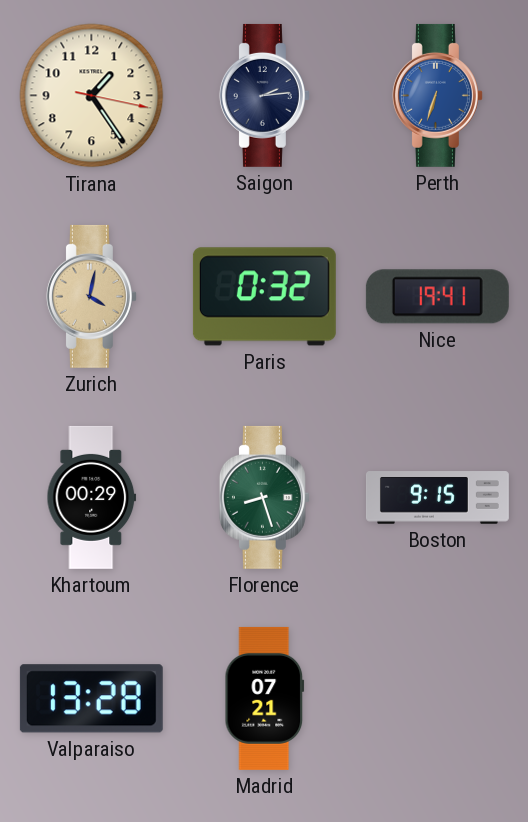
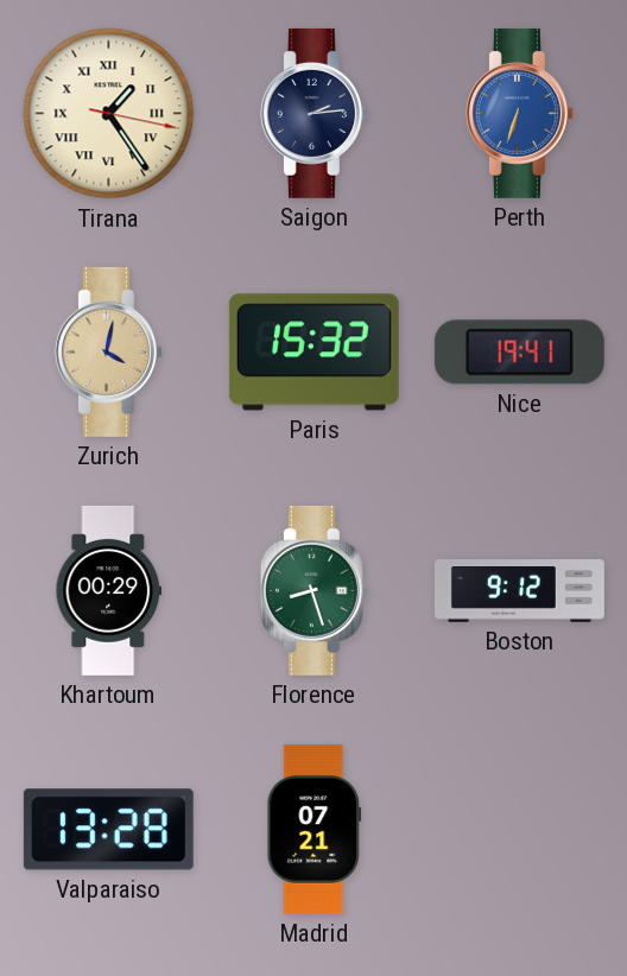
Tirana numerals: Arabic -> Roman
Paris: 0:32 -> 15:32
Boston: 9:15 -> 9:12
